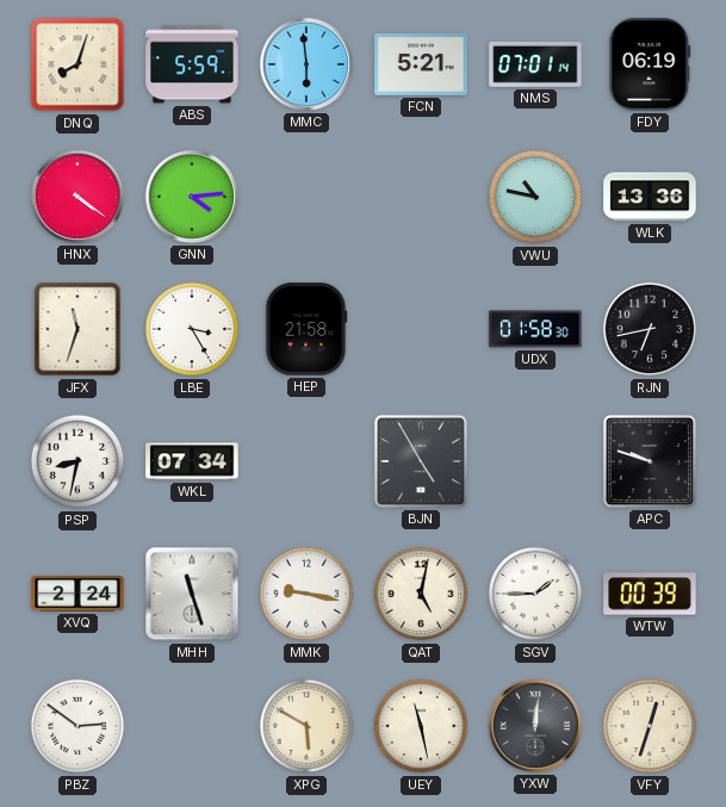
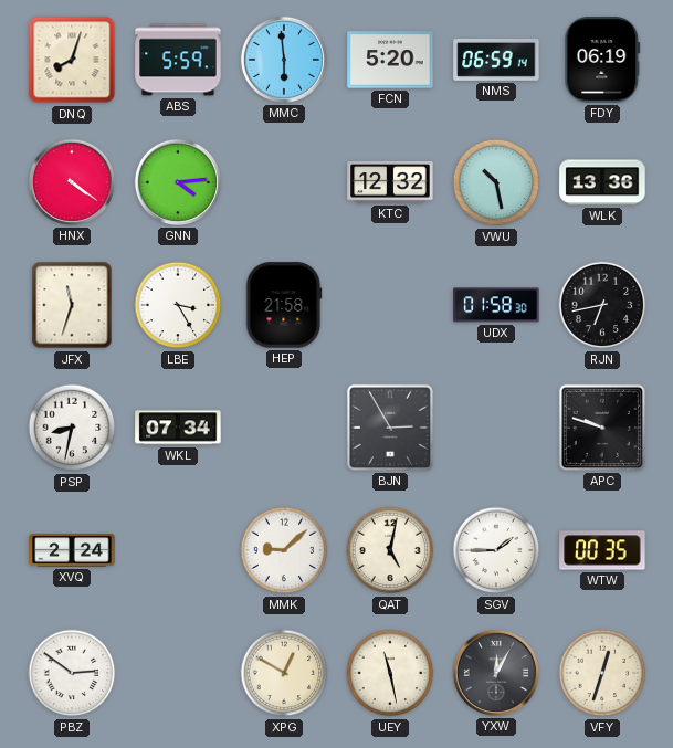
FCN: 5:21 -> 5:20
NMS: 07:01 -> 06:59
KTC: none -> 12:32
VWU: 10:47 -> 10:28
BJN: 4:55 -> 2:55
MHH: 11:27 -> none
MMK: 9:17 -> 9:08
WTW: 00:39 -> 00:35
XPG: 5:50 -> 12:50
YXW: 12:01 -> 12:05
